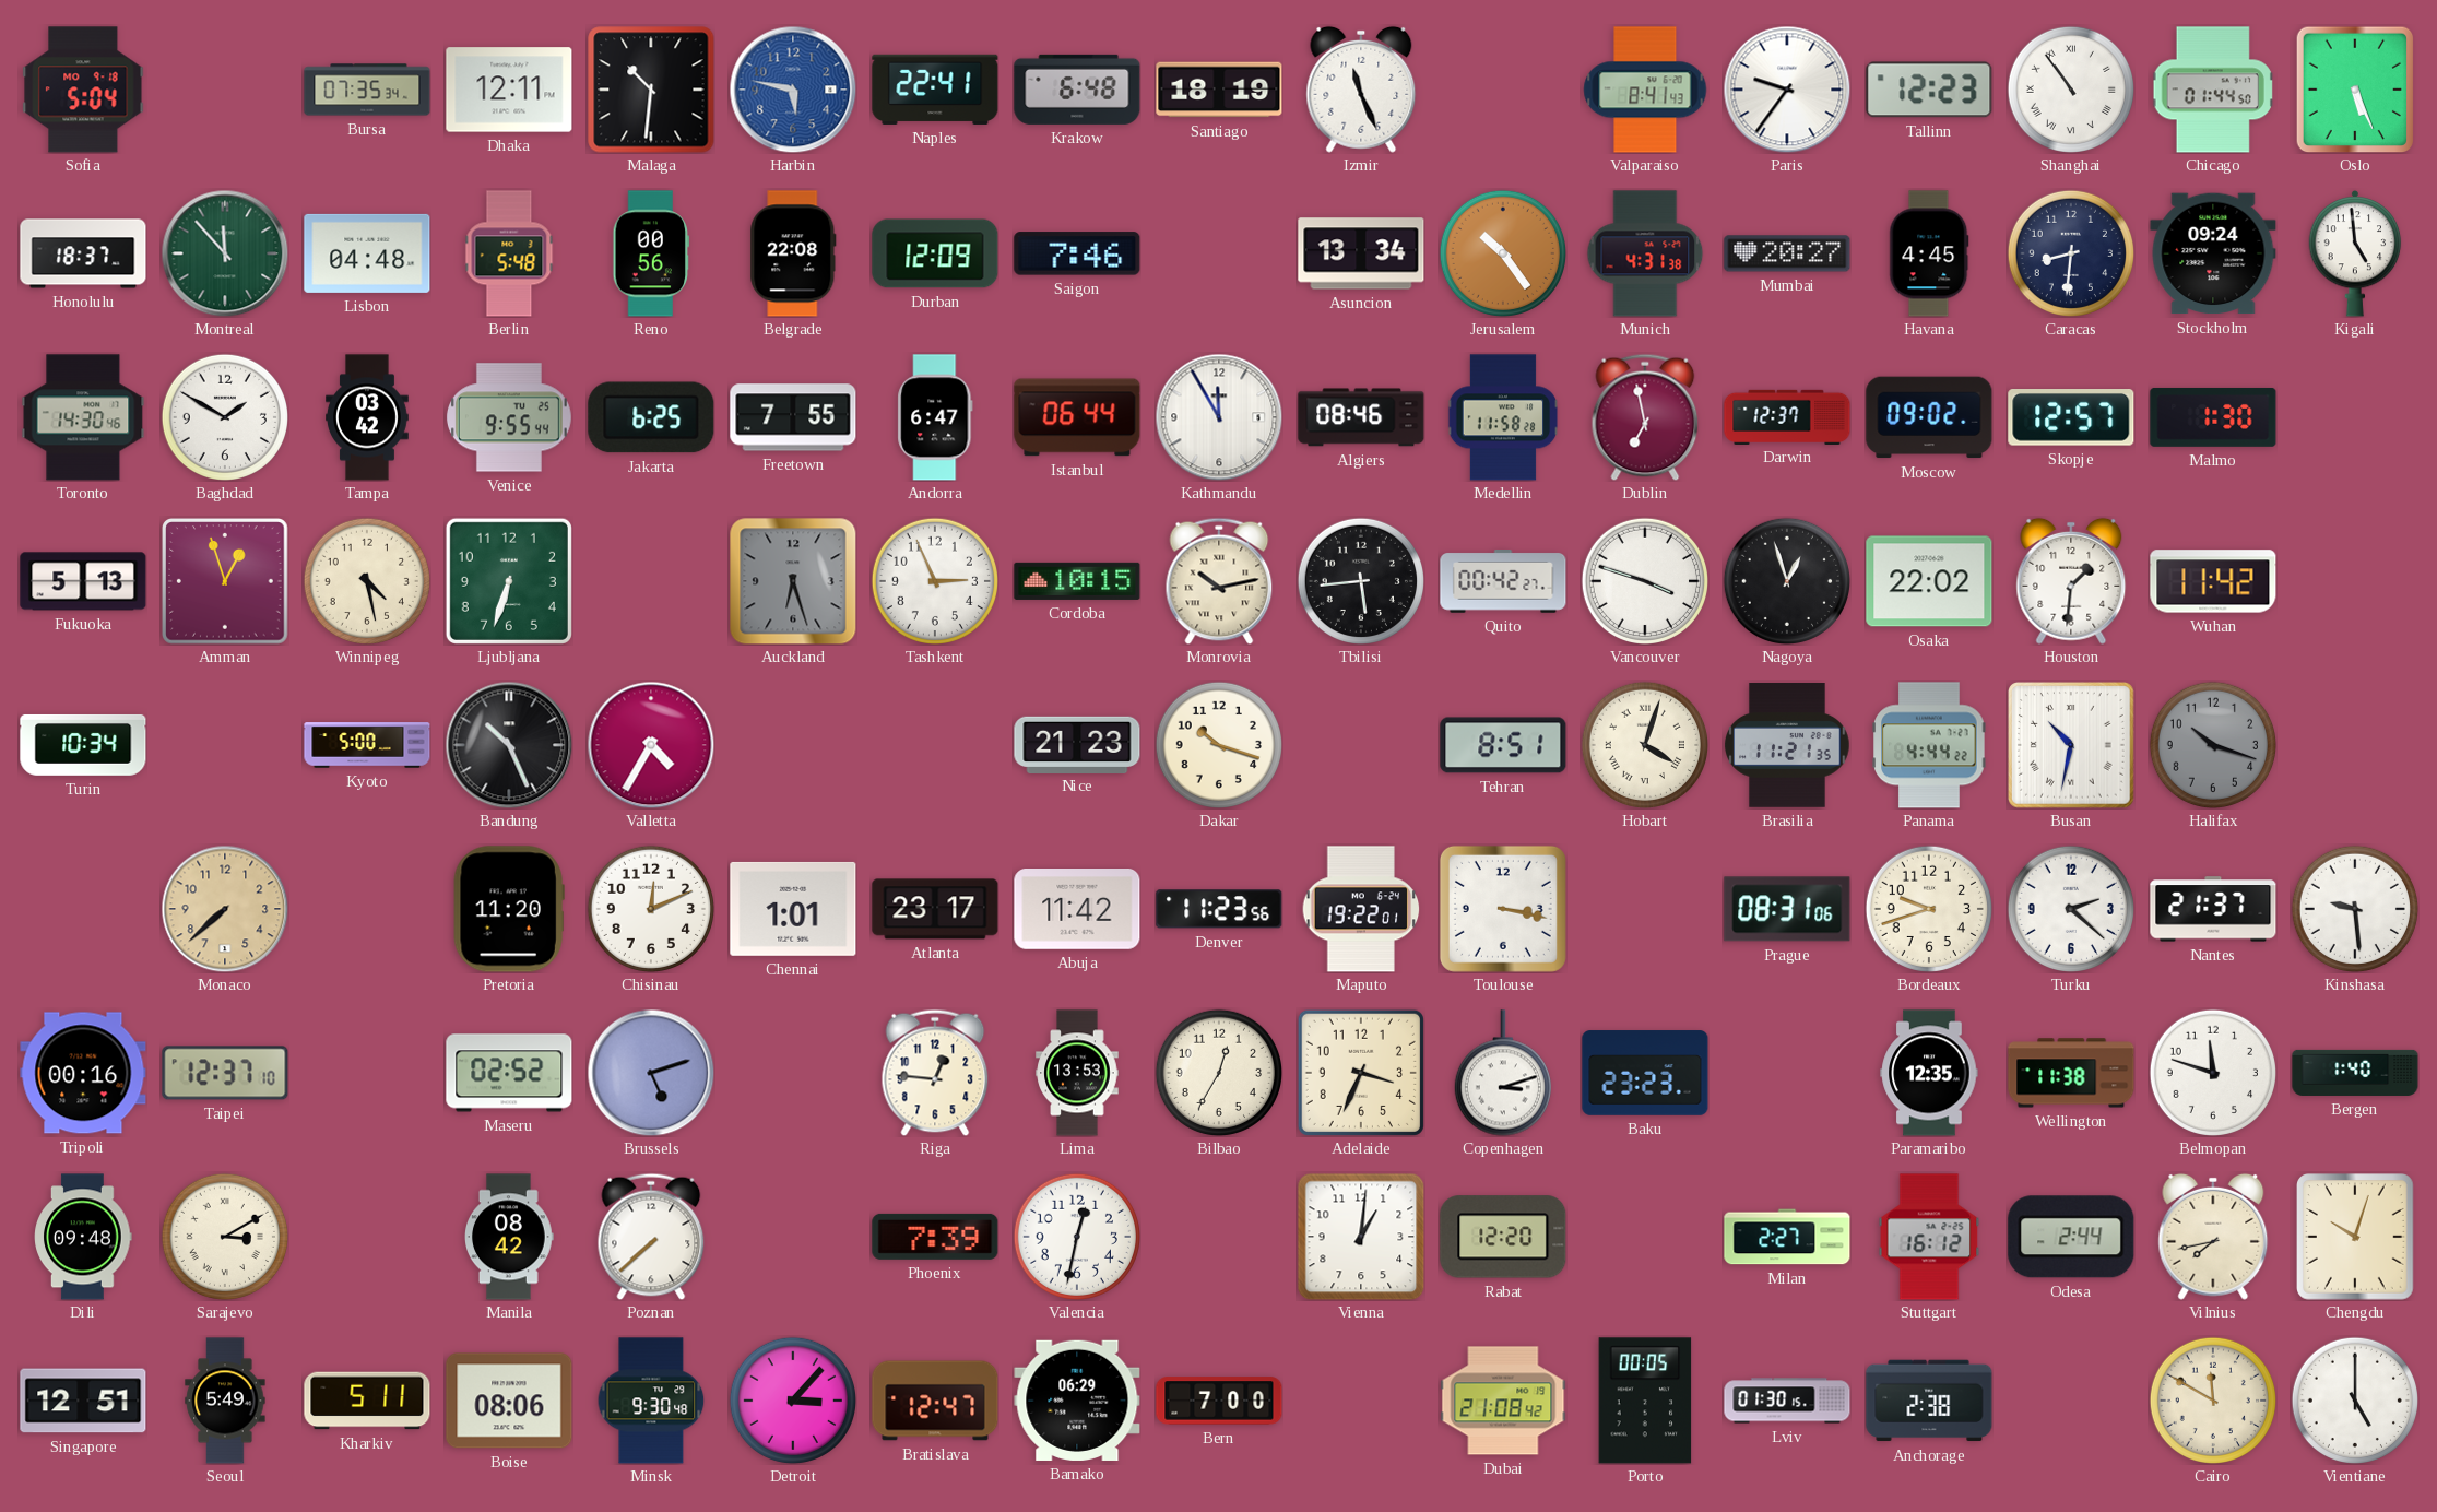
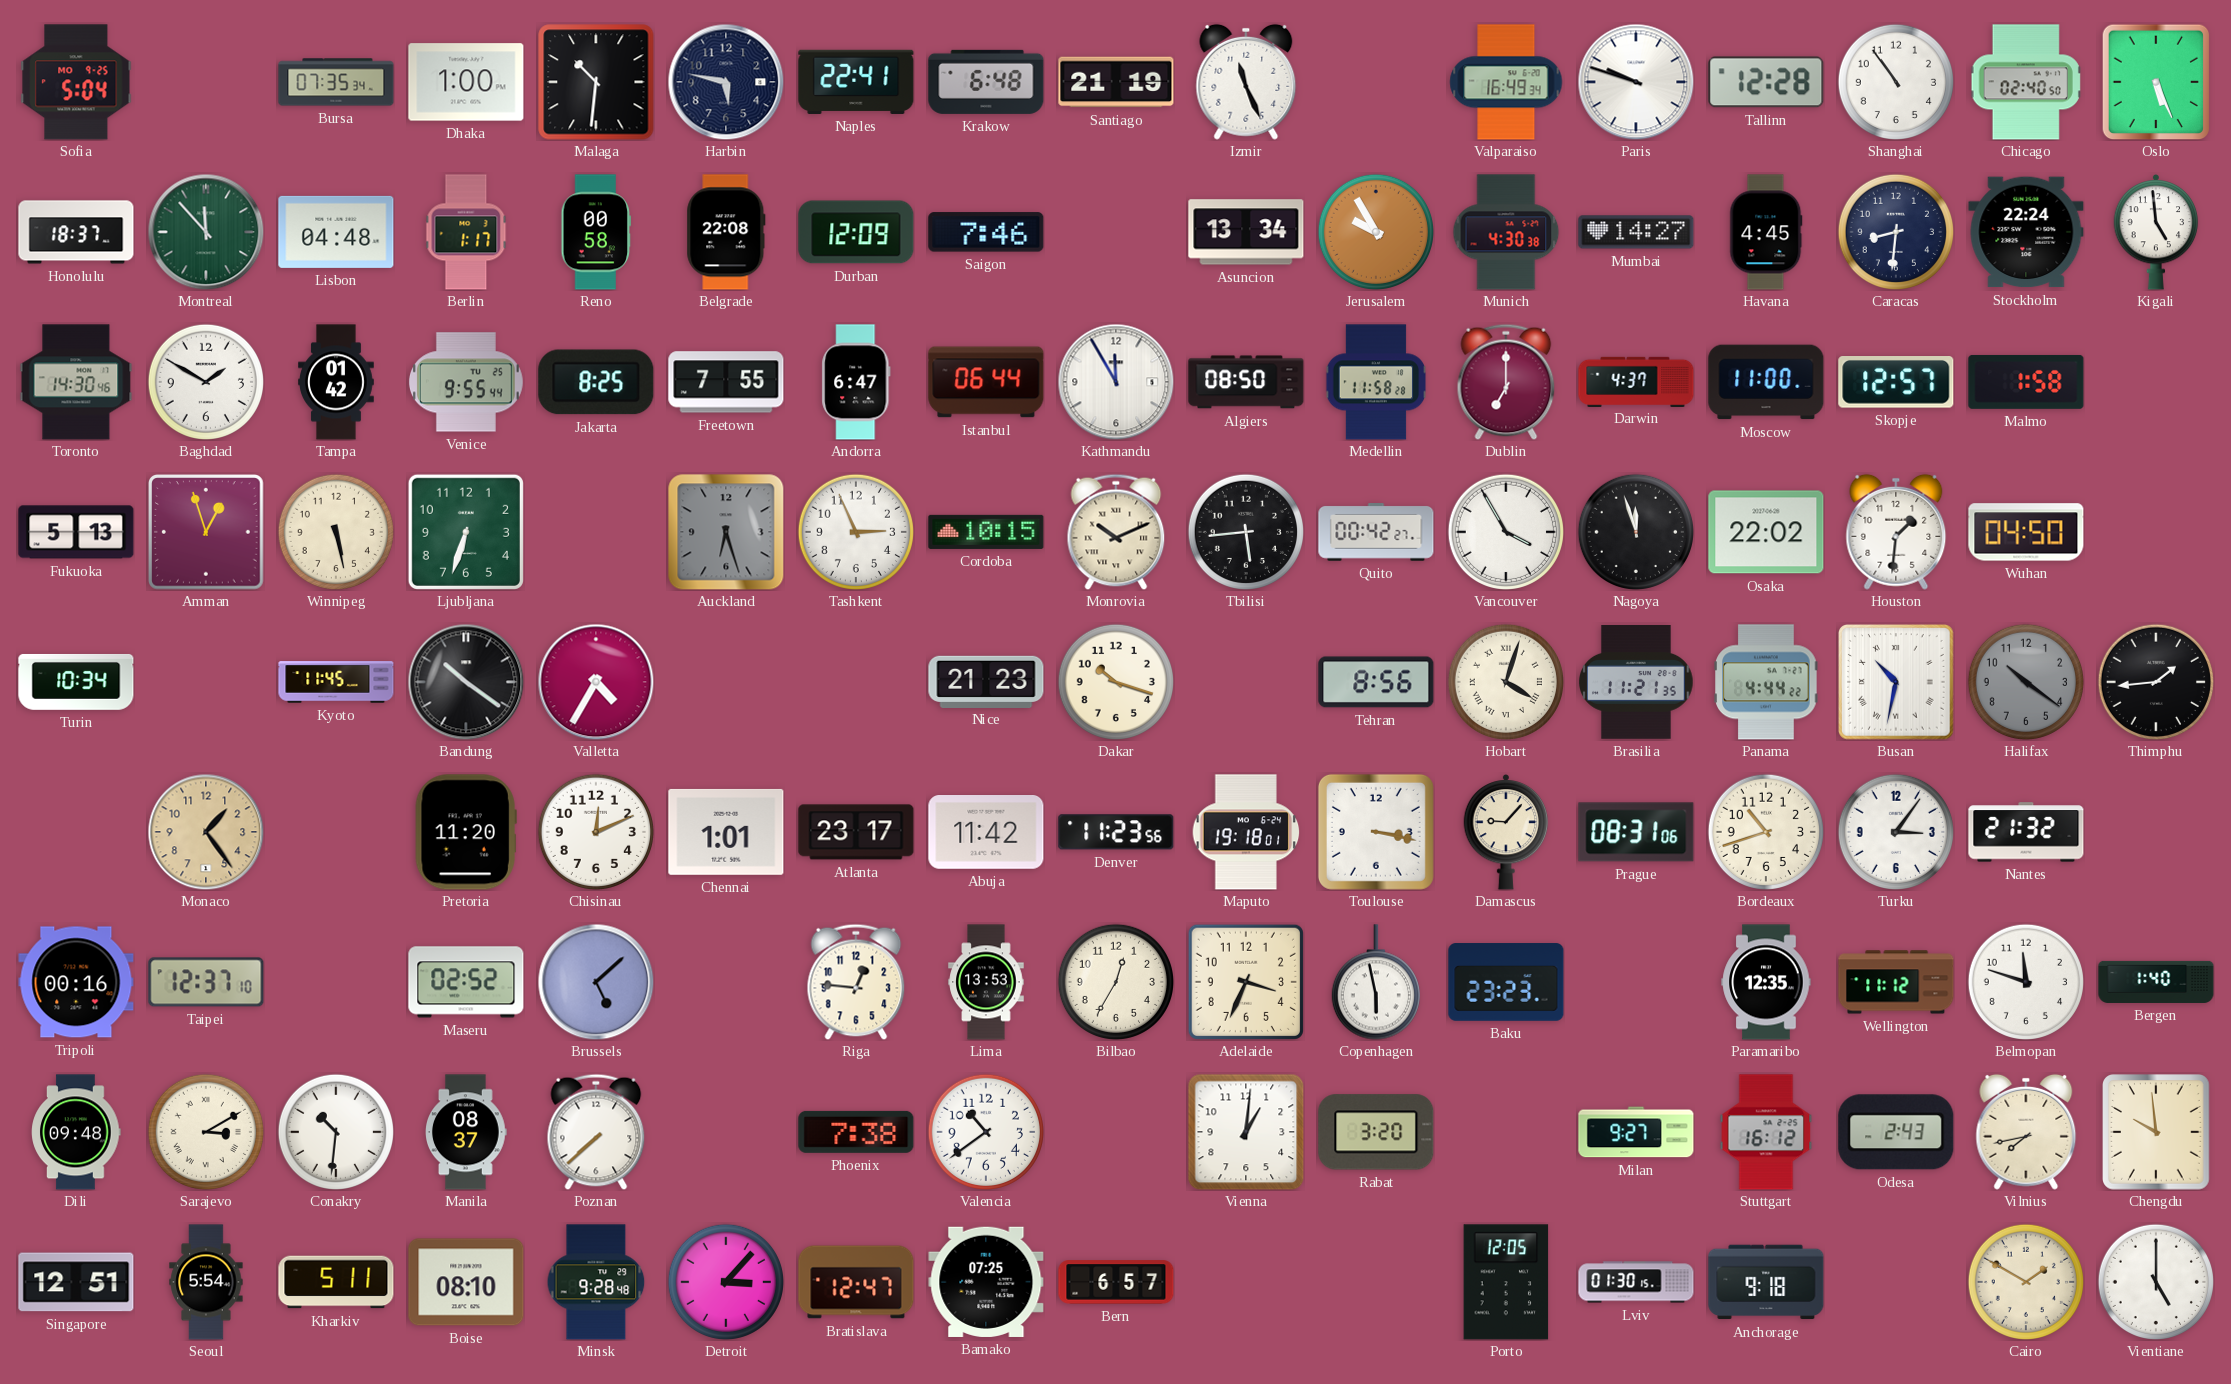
Sofia date: MO 9-18 -> MO 9-25
Dhaka: 12:11 -> 1:00
Harbin dial: blue -> navy
Santiago: 18:19 -> 21:19
Valparaiso: 8:41 -> 16:49
Paris: 9:36 -> 9:48
Tallinn: 12:23 -> 12:28
Shanghai numerals: Roman -> Arabic
Chicago: 01:44 -> 02:40
Berlin: 5:48 -> 1:17
Reno: 00:56 -> 00:58
Jerusalem: 10:24 -> 9:55
Munich: 4:31 -> 4:30
Mumbai: 20:27 -> 14:27
Stockholm: 09:24 -> 22:24
Tampa: 03:42 -> 01:42
Jakarta: 6:25 -> 8:25
Algiers: 08:46 -> 08:50
Dublin: 6:58 -> 7:00
Darwin: 12:37 -> 4:37
Moscow: 09:02 -> 11:00
Malmo: 1:30 -> 1:58
Winnipeg: 4:28 -> 5:28
Monrovia: 10:13 -> 10:11
Vancouver: 3:48 -> 3:55
Nagoya: 12:57 -> 11:57
Wuhan: 11:42 -> 04:50
Kyoto: 5:00 -> 11:45
Bandung: 10:26 -> 10:21
Tehran: 8:51 -> 8:56
Halifax: 10:18 -> 10:21
Thimphu: none -> 1:44
Monaco: 7:38 -> 1:24
Maputo: 19:22 -> 19:18
Damascus: none -> 9:07
Bordeaux: 9:42 -> 10:42
Turku: 2:22 -> 3:06
Nantes: 21:37 -> 21:32
Kinshasa: 9:29 -> none
Brussels: 5:12 -> 5:08
Copenhagen: 3:12 -> 5:58
Wellington: 11:38 -> 11:12
Conakry: none -> 10:31
Manila: 08:42 -> 08:37
Phoenix: 7:39 -> 7:38
Valencia: 12:32 -> 10:39
Rabat: 12:20 -> 3:20
Milan: 2:27 -> 9:27
Odesa: 2:44 -> 2:43
Chengdu: 10:03 -> 9:59
Seoul: 5:49 -> 5:54
Boise: 08:06 -> 08:10
Minsk: 9:30 -> 9:28
Bamako: 06:29 -> 07:25
Bern: 7:00 -> 6:57
Dubai: 21:08 -> none
Porto: 00:05 -> 12:05
Anchorage: 2:38 -> 9:18
Cairo: 11:50 -> 1:50
